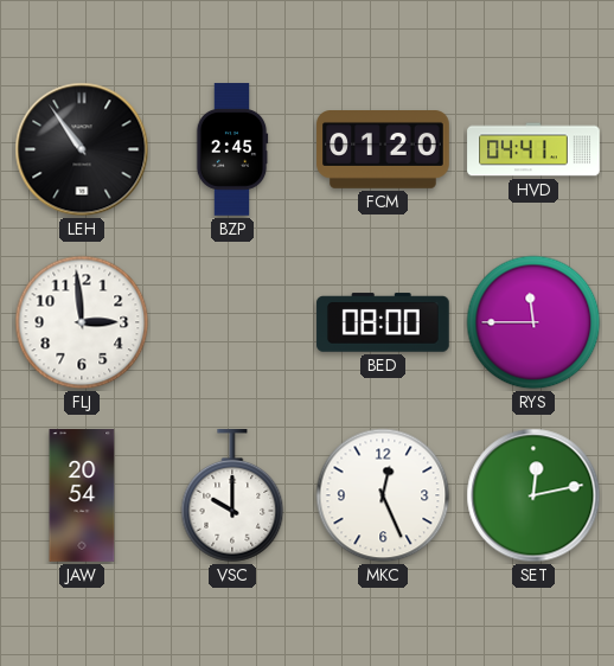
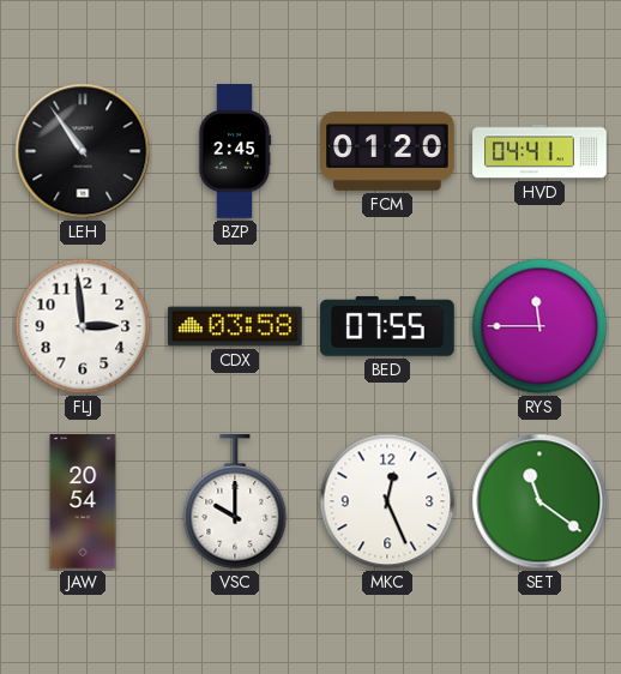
CDX: none -> 03:58
BED: 08:00 -> 07:55
SET: 12:13 -> 11:21
